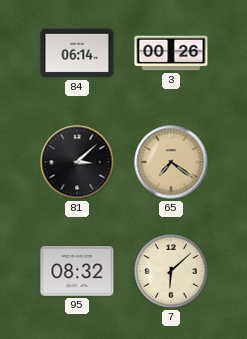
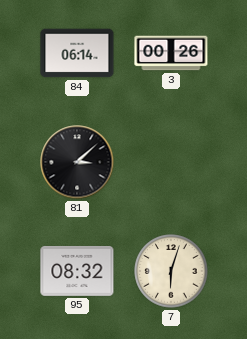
65: 7:21 -> none
7: 6:08 -> 6:03
